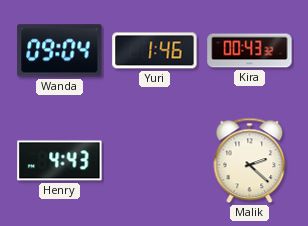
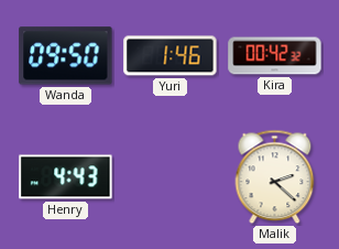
Wanda: 09:04 -> 09:50
Kira: 00:43 -> 00:42
